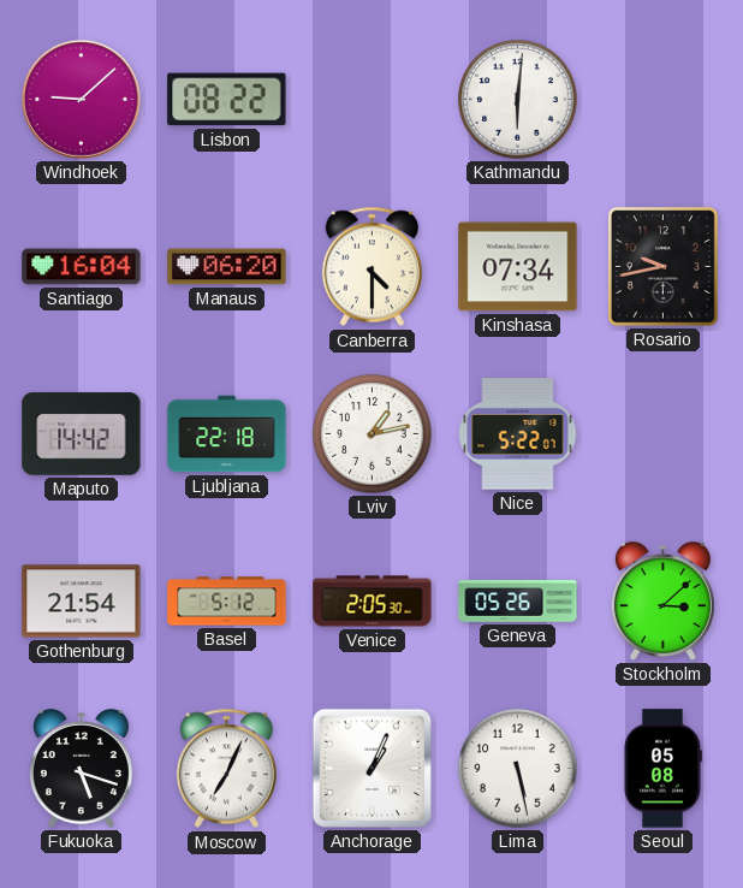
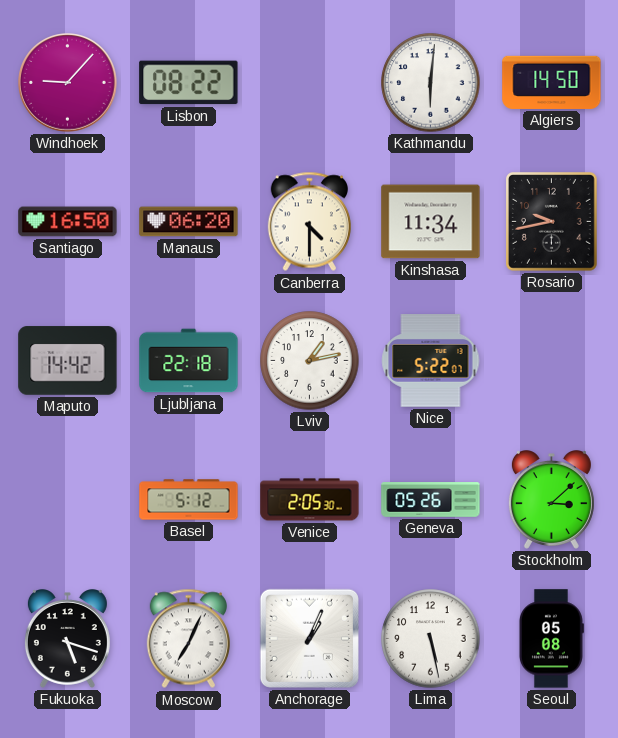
Windhoek: 9:08 -> 9:07
Algiers: none -> 14:50
Santiago: 16:04 -> 16:50
Kinshasa: 07:34 -> 11:34
Gothenburg: 21:54 -> none
